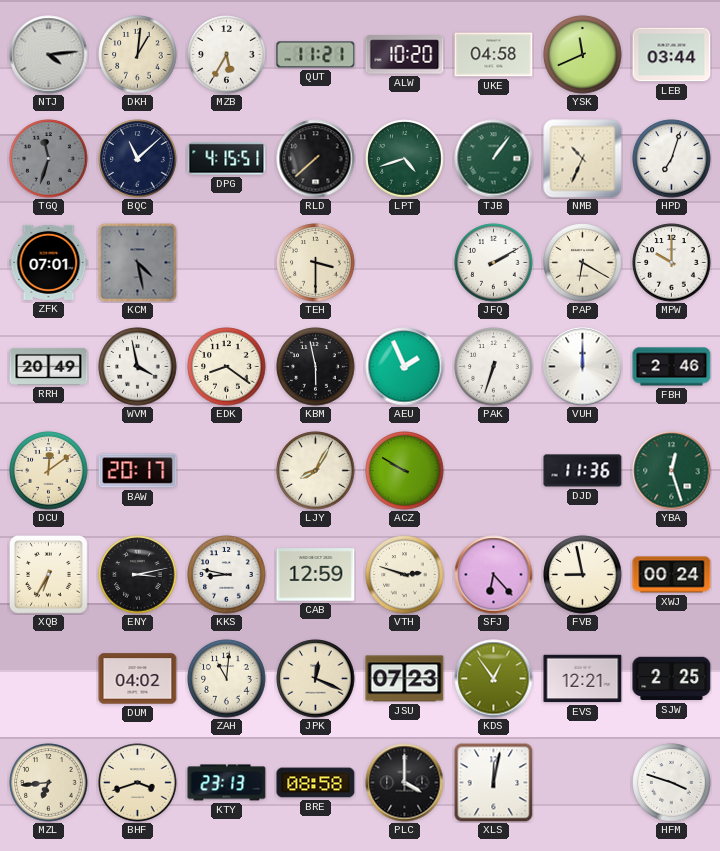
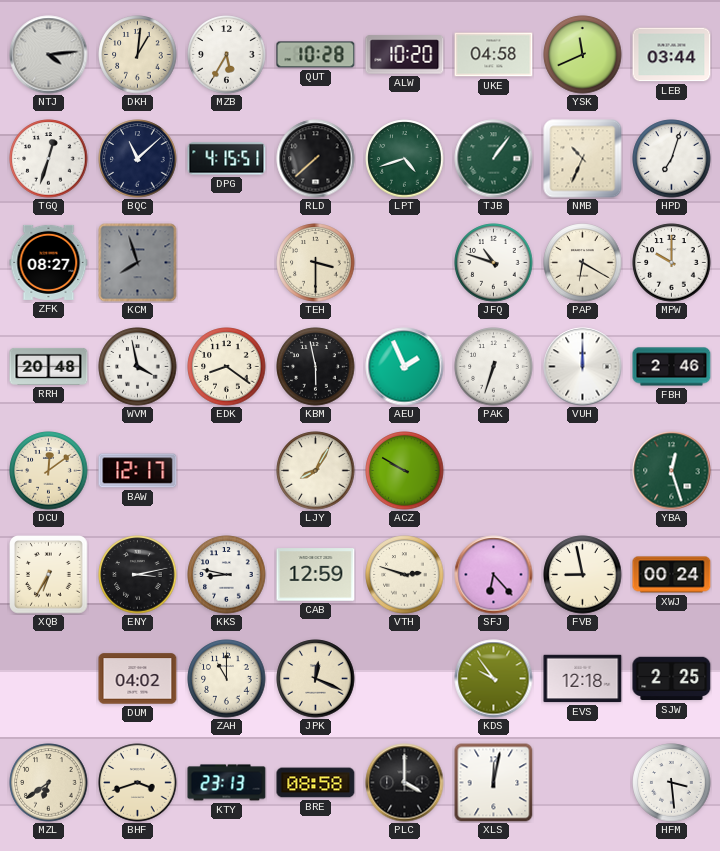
QUT: 11:21 -> 10:28
TGQ: 11:33 -> 12:33
TGQ dial: grey -> white
ZFK: 07:01 -> 08:27
KCM: 4:28 -> 7:57
JFQ: 2:10 -> 10:48
RRH: 20:49 -> 20:48
BAW: 20:17 -> 12:17
DJD: 11:36 -> none
ZAH: 11:01 -> 11:00
JSU: 07:23 -> none
KDS: 12:54 -> 9:54
EVS: 12:21 -> 12:18
MZL: 6:44 -> 6:39
HFM: 3:48 -> 3:29
